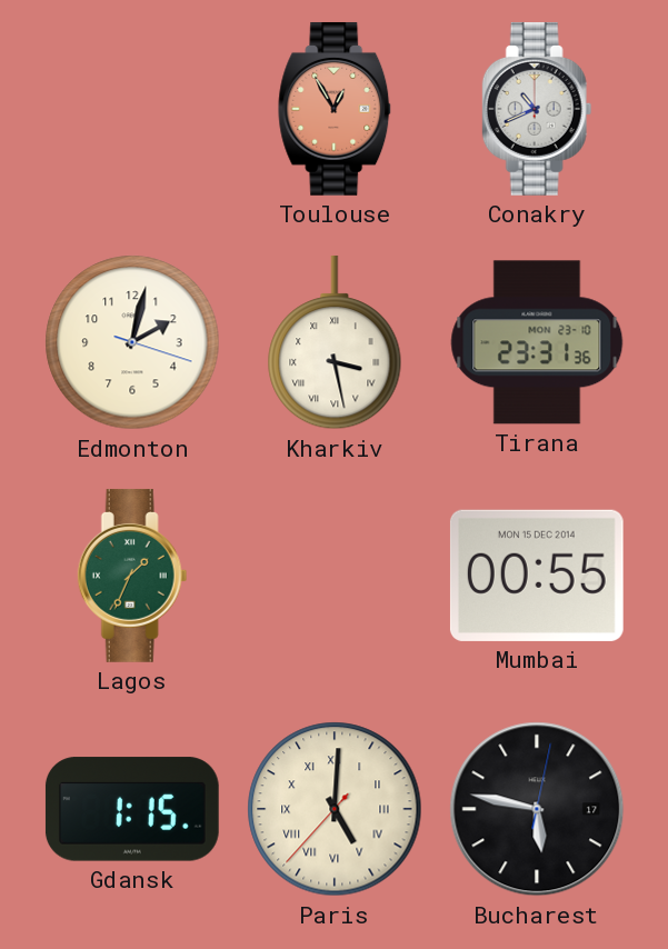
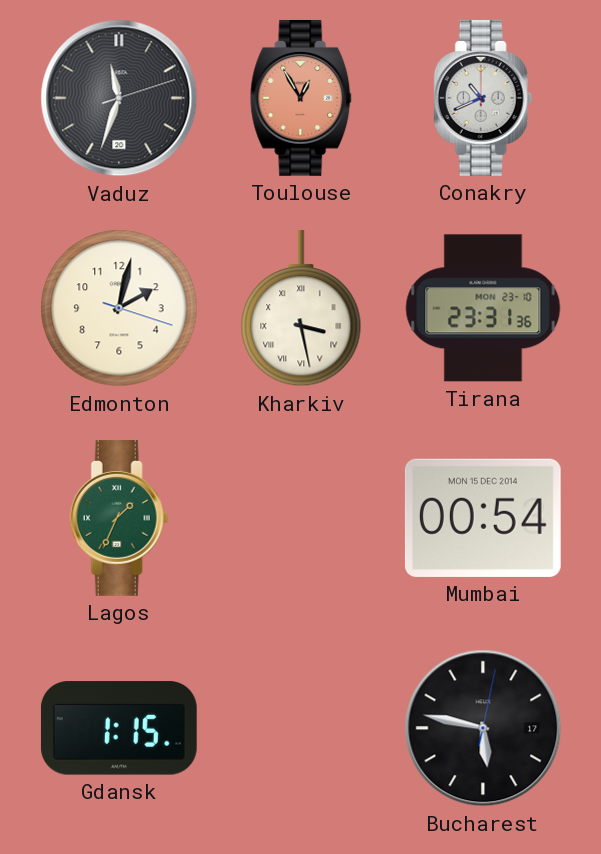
Vaduz: none -> 11:33
Mumbai: 00:55 -> 00:54
Paris: 5:00 -> none
